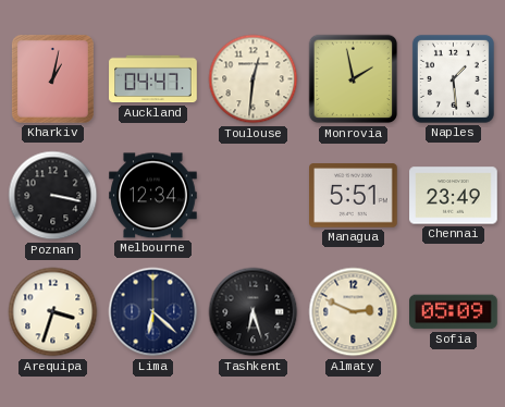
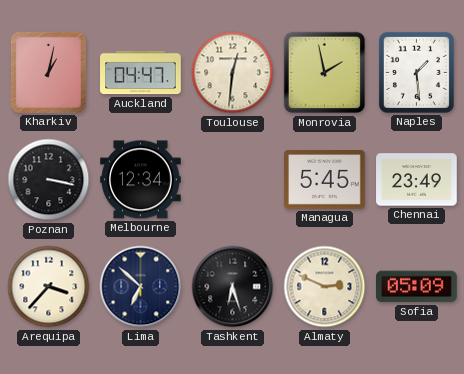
Managua: 5:51 -> 5:45
Arequipa: 3:33 -> 3:37
Lima: 6:22 -> 6:52
